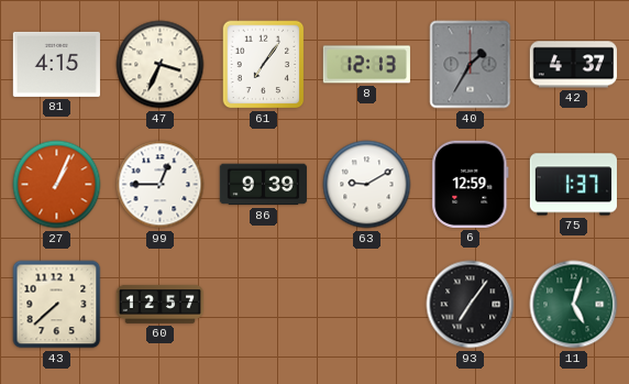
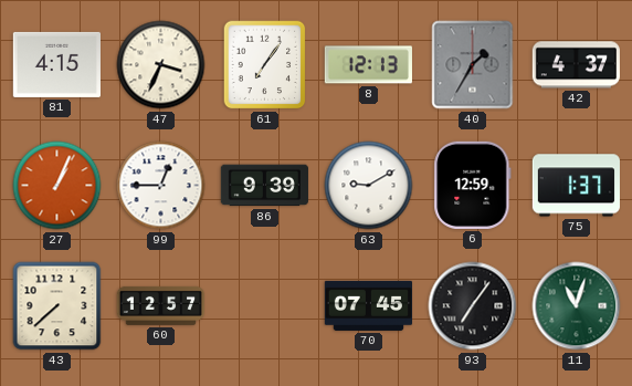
70: none -> 07:45
11: 5:03 -> 11:03
